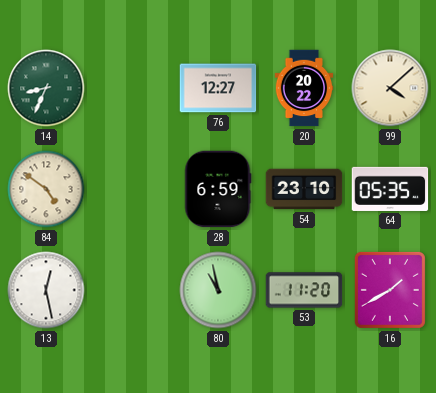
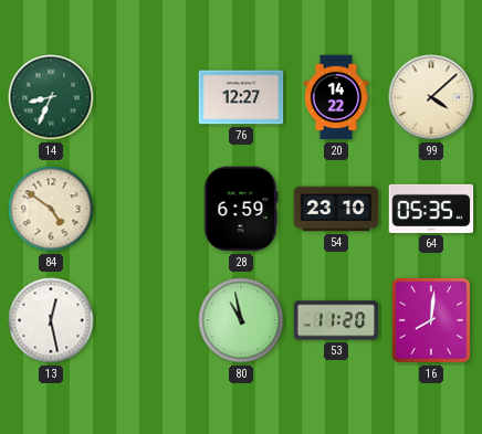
20: 20:22 -> 14:22
16: 1:40 -> 8:01
